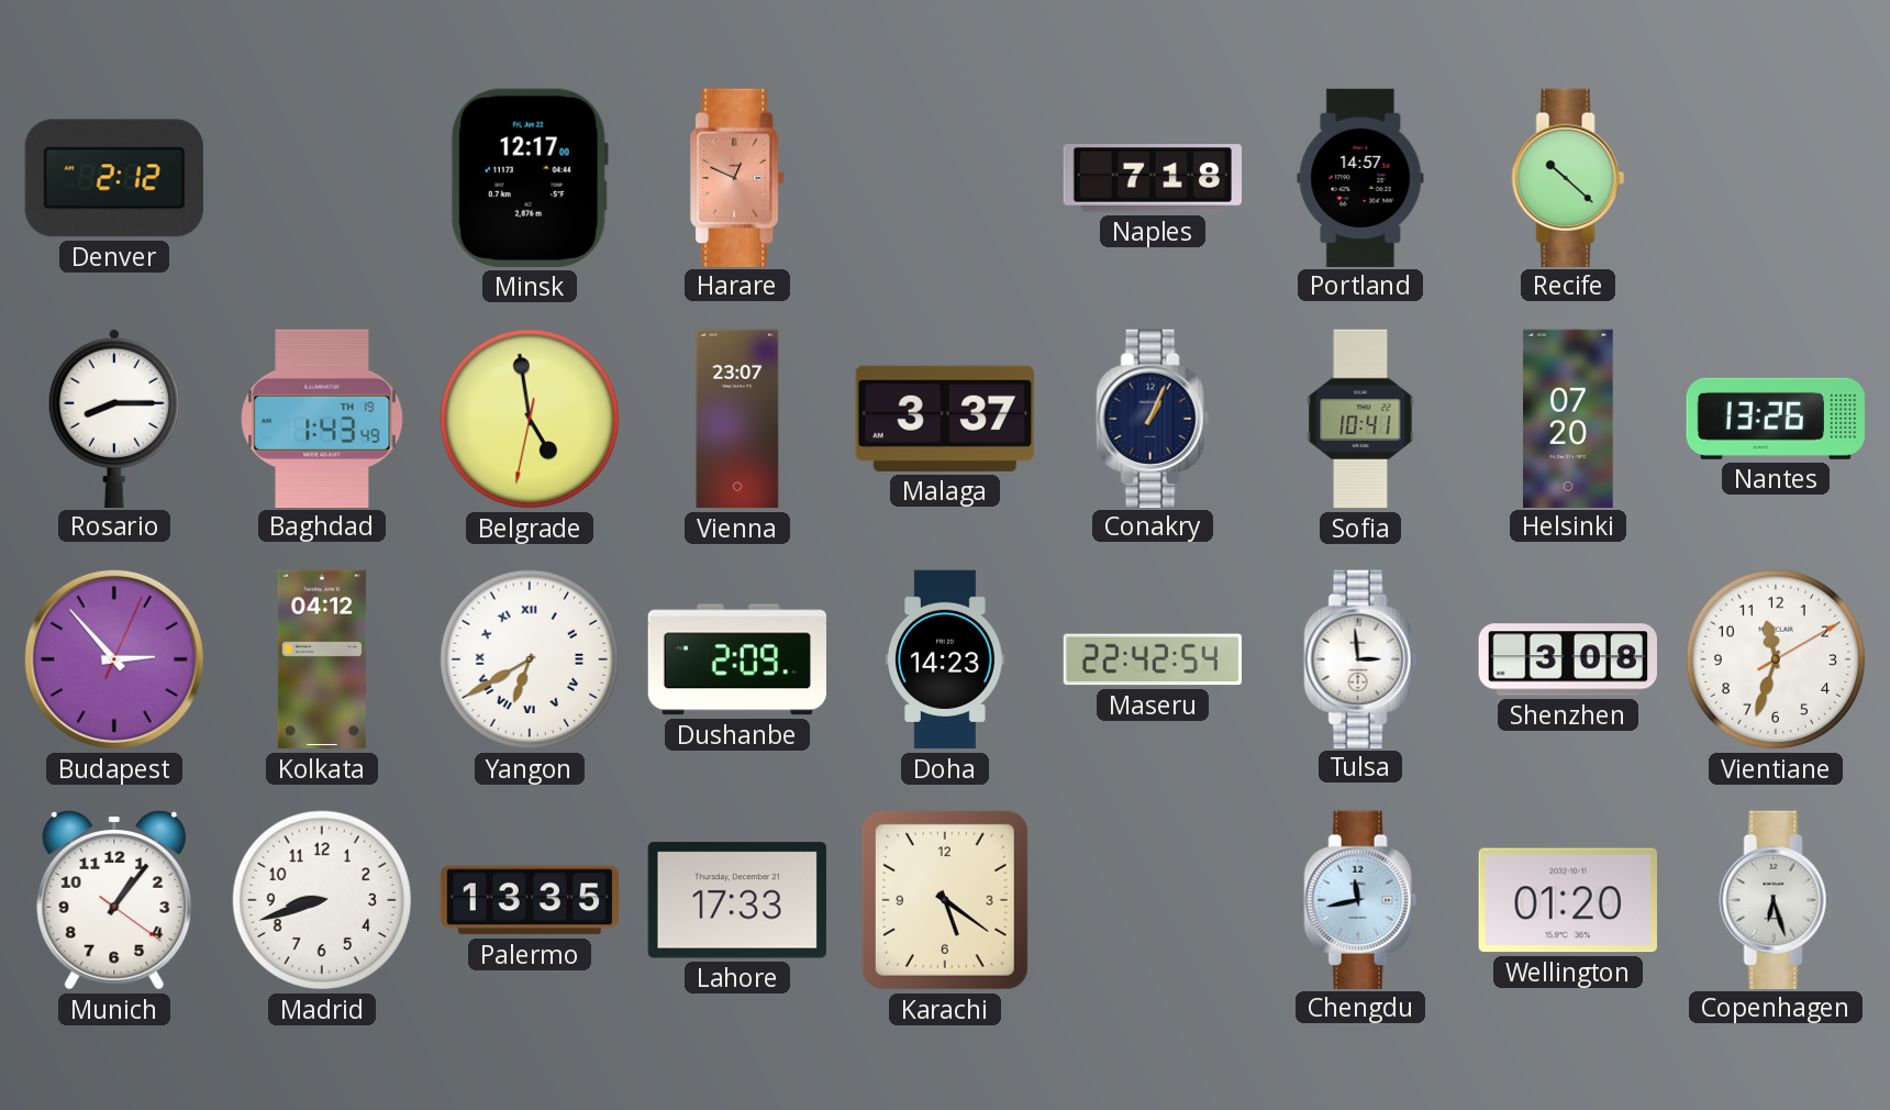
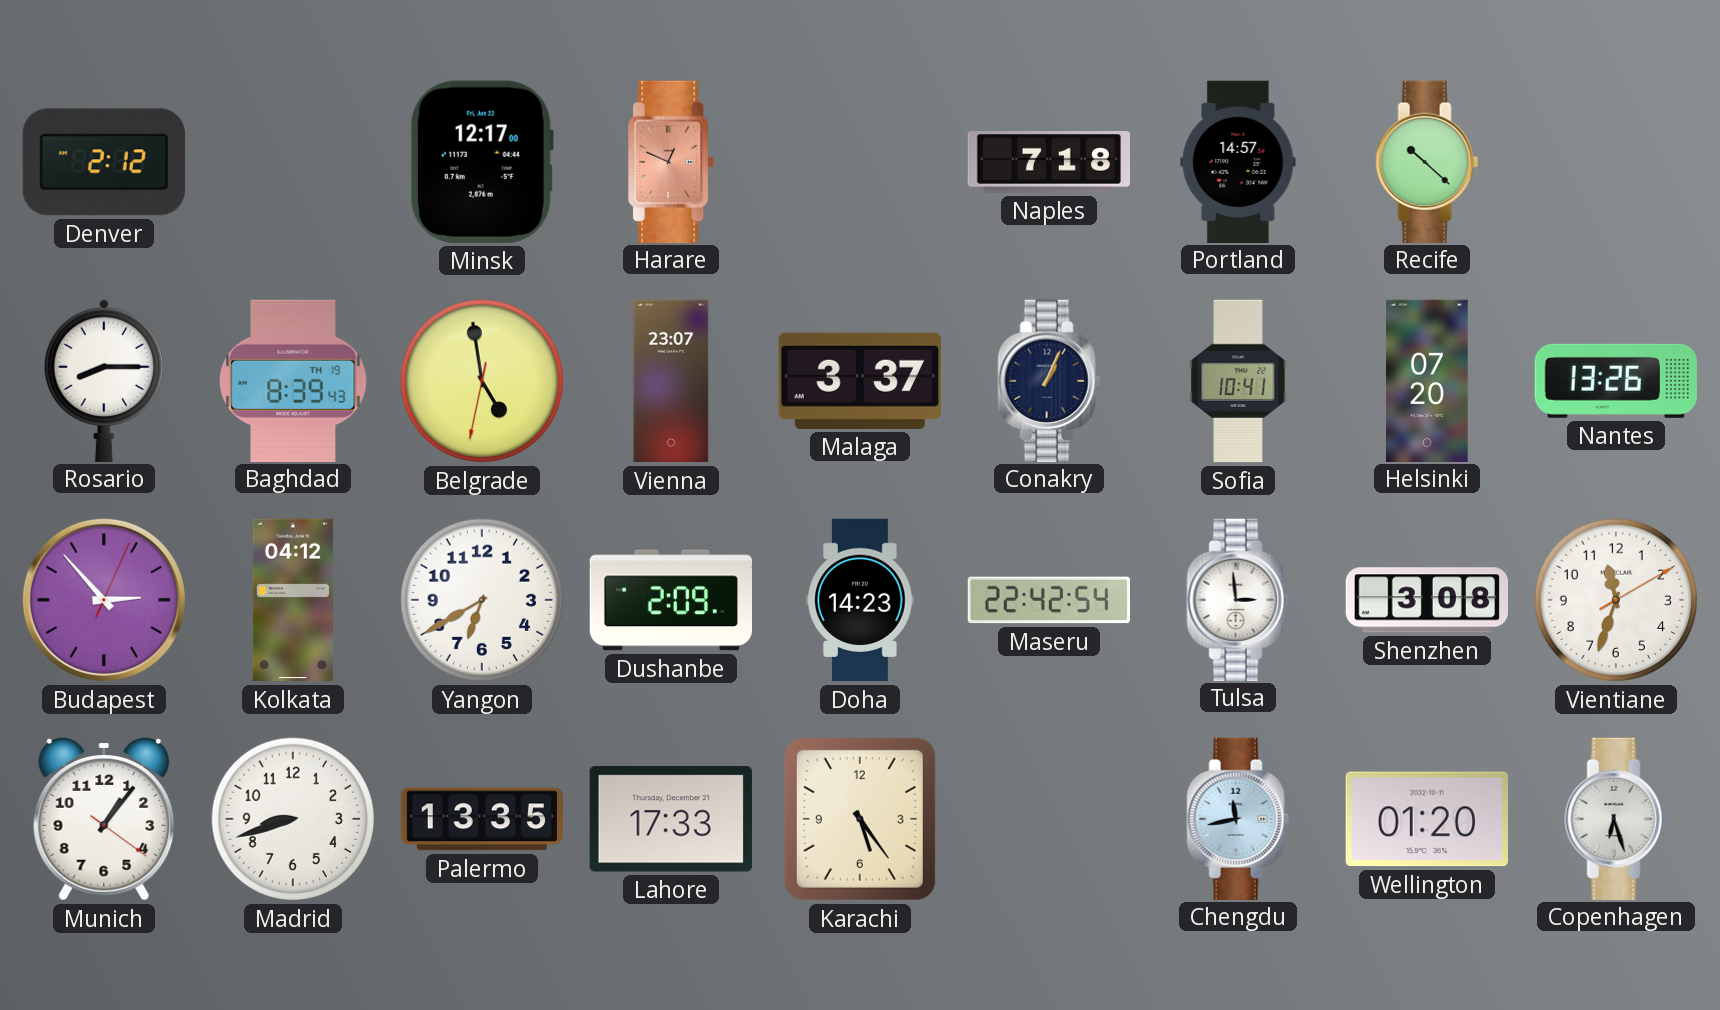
Baghdad: 1:43 -> 8:39
Yangon numerals: Roman -> Arabic
Karachi: 5:21 -> 5:24
